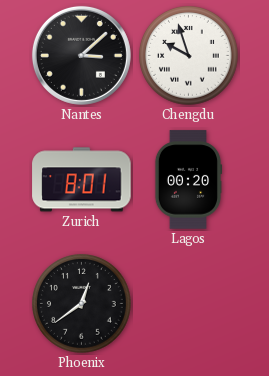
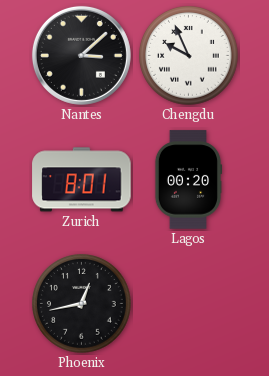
Chengdu: 9:57 -> 9:56
Phoenix: 12:39 -> 12:43
